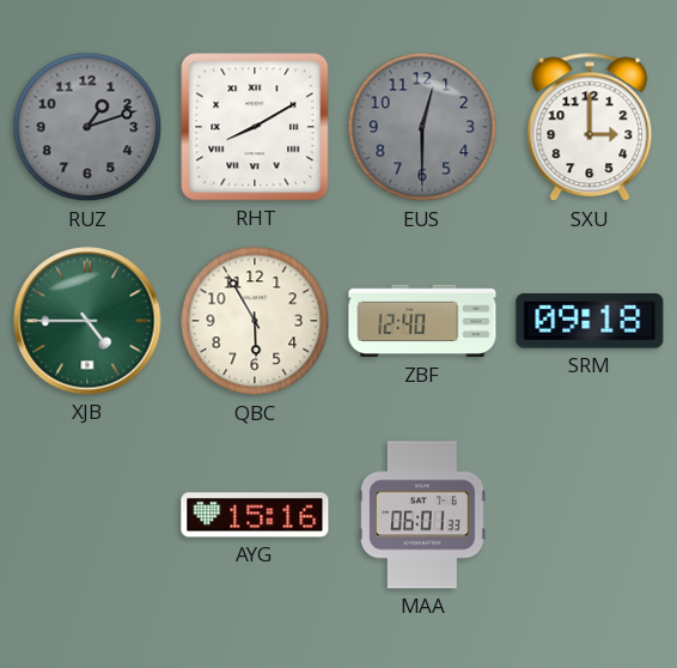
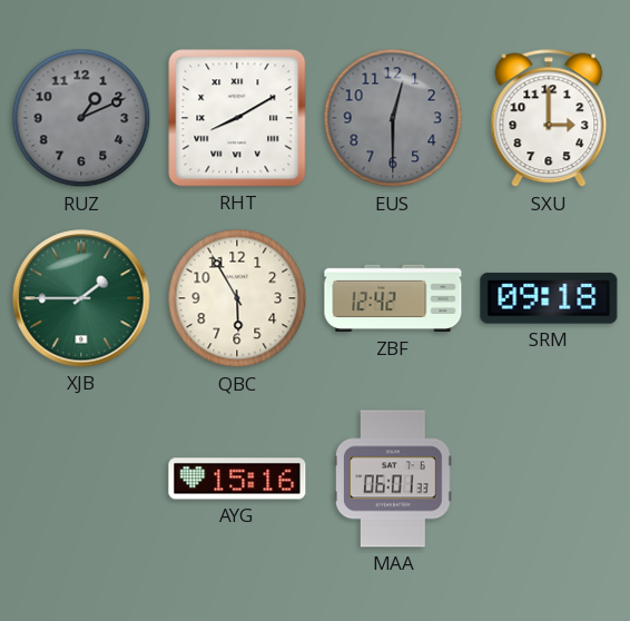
RUZ: 1:12 -> 1:11
XJB: 4:45 -> 1:45
ZBF: 12:40 -> 12:42
